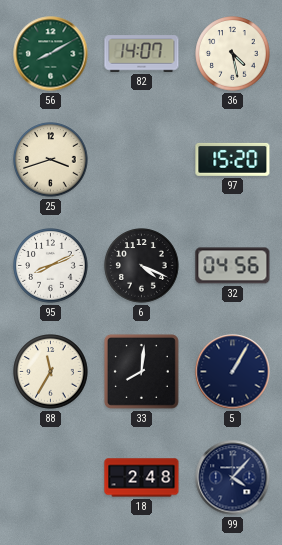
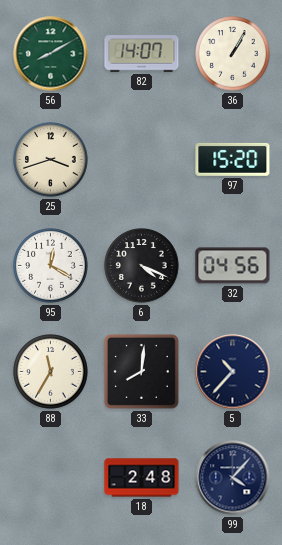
36: 4:28 -> 1:05
95: 8:11 -> 12:20
5: 1:05 -> 10:37
